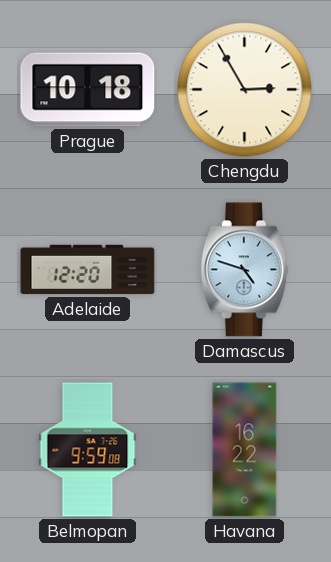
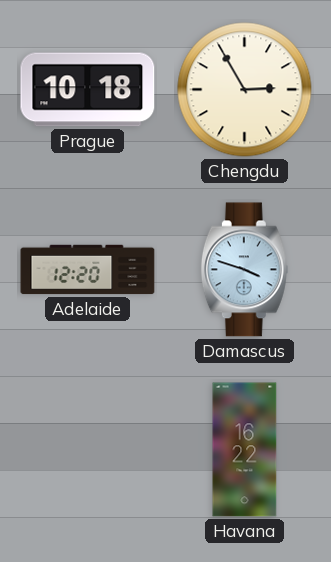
Damascus: 4:48 -> 3:48
Belmopan: 9:59 -> none
